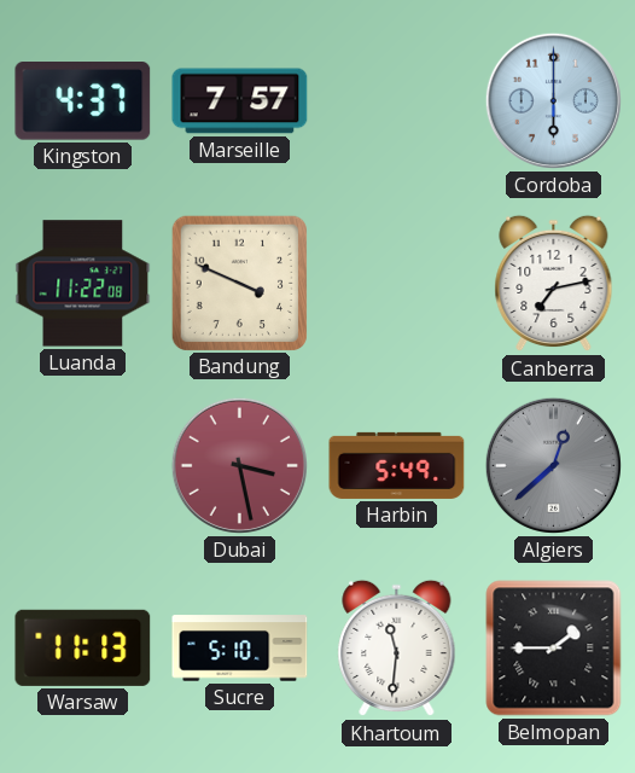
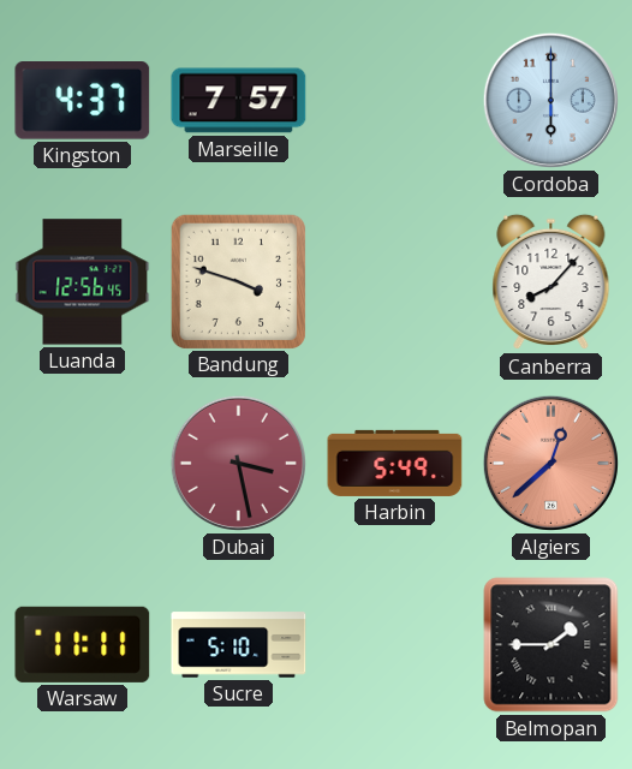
Luanda: 11:22 -> 12:56
Bandung: 3:49 -> 3:48
Canberra: 7:13 -> 8:07
Algiers dial: grey -> salmon
Warsaw: 11:13 -> 11:11
Khartoum: 11:31 -> none
